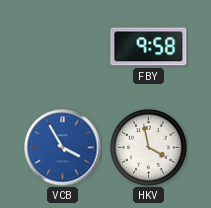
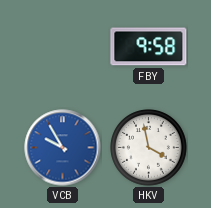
VCB: 3:55 -> 9:55
